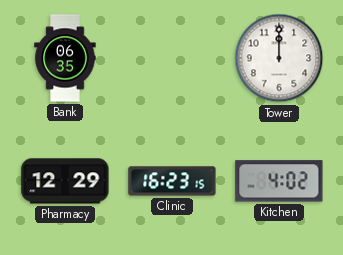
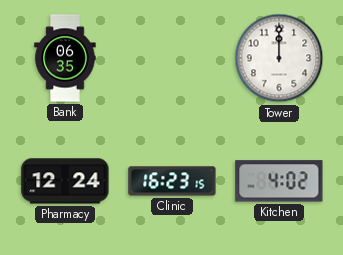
Pharmacy: 12:29 -> 12:24
